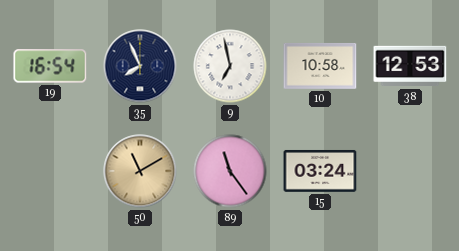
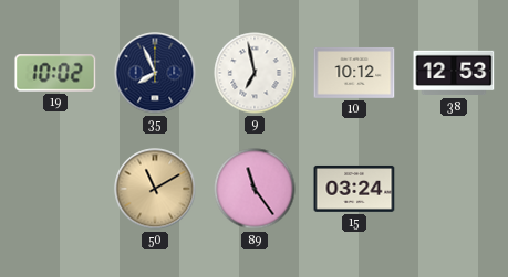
19: 16:54 -> 10:02
10: 10:58 -> 10:12
